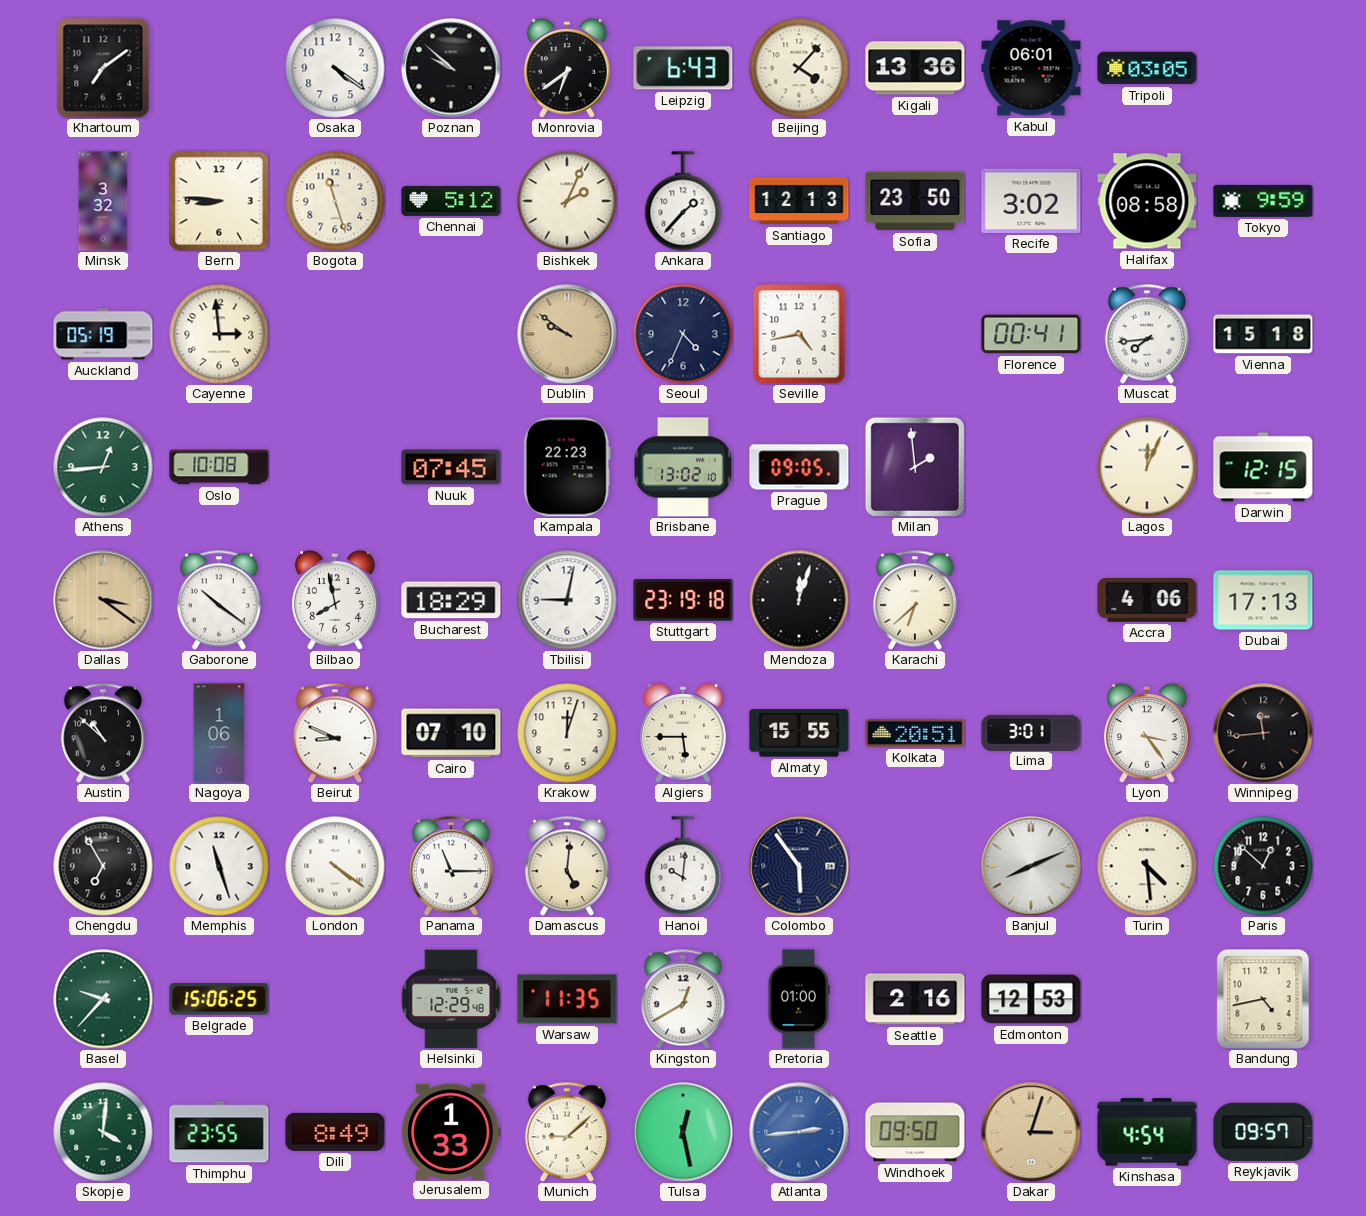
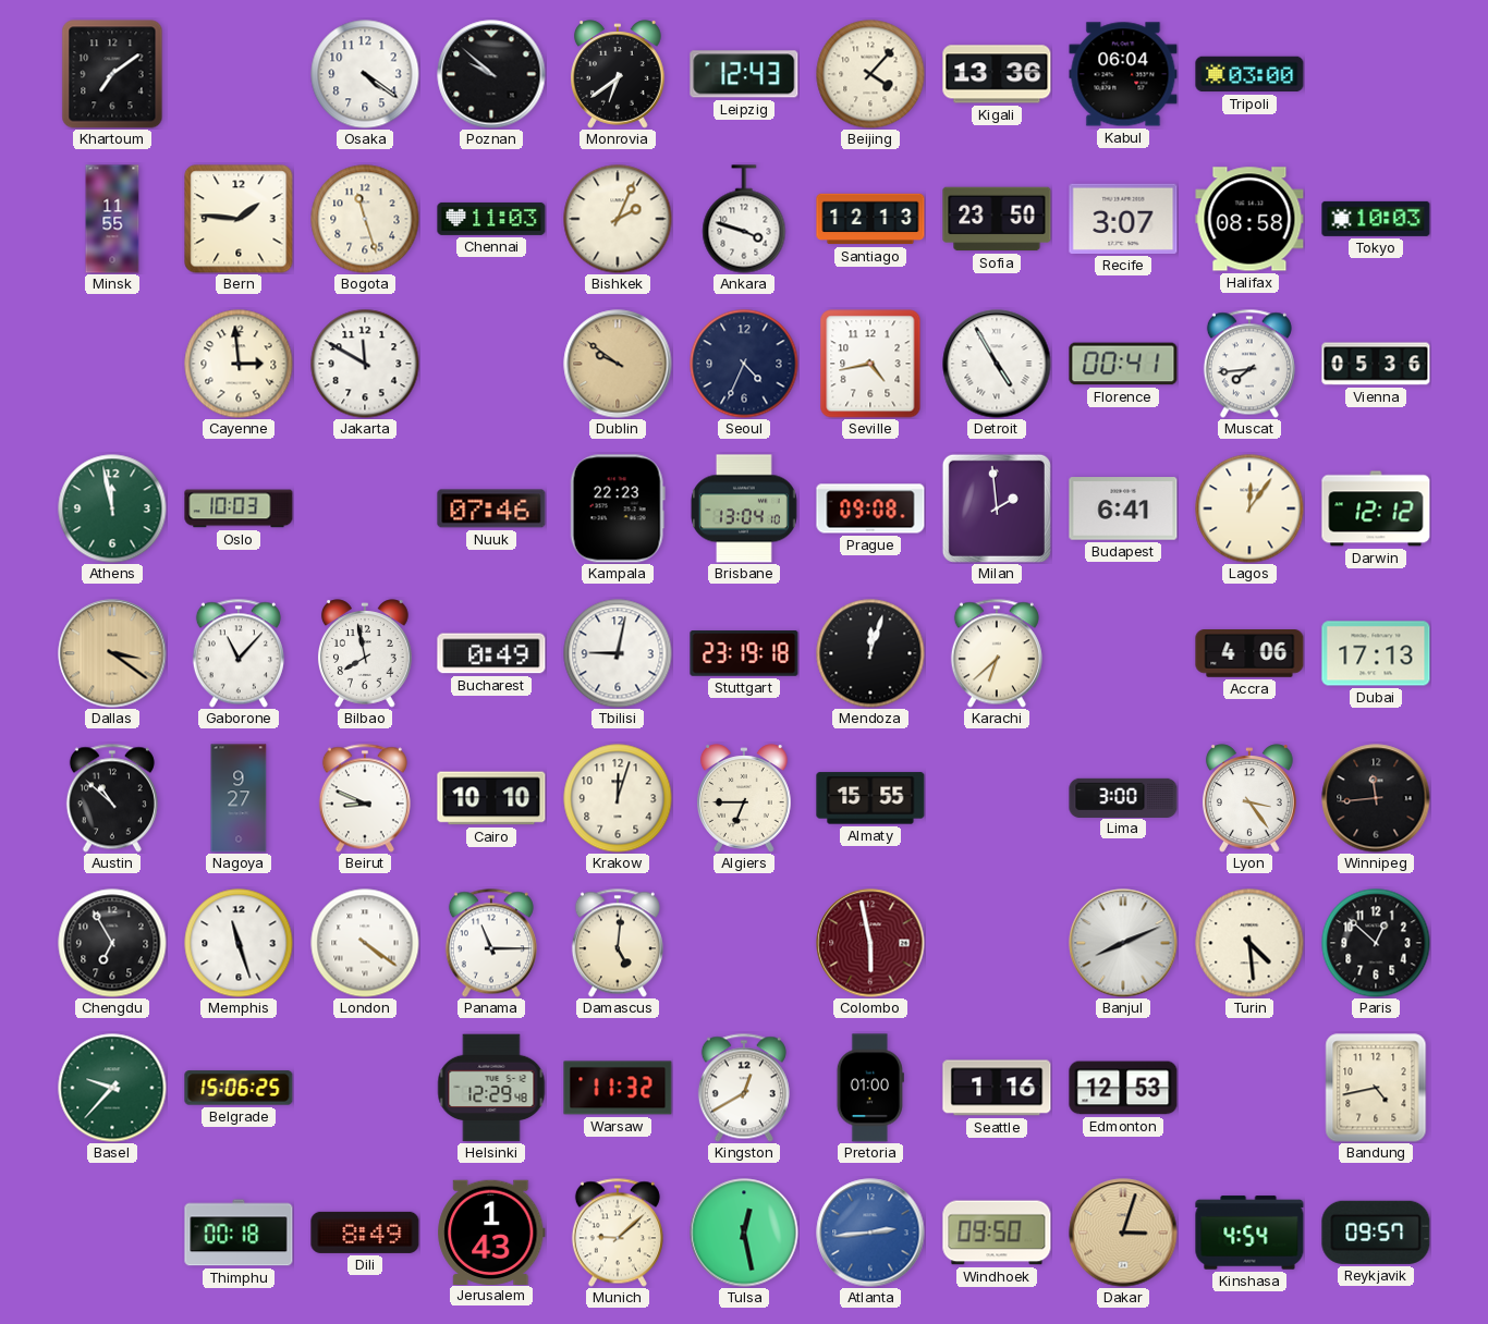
Leipzig: 6:43 -> 12:43
Kabul: 06:01 -> 06:04
Tripoli: 03:05 -> 03:00
Minsk: 3:32 -> 11:55
Bern: 8:46 -> 1:46
Chennai: 5:12 -> 11:03
Ankara: 1:37 -> 3:48
Recife: 3:02 -> 3:07
Tokyo: 9:59 -> 10:03
Auckland: 05:19 -> none
Jakarta: none -> 11:50
Detroit: none -> 4:55
Vienna: 15:18 -> 05:36
Athens: 12:44 -> 11:58
Oslo: 10:08 -> 10:03
Nuuk: 07:45 -> 07:46
Brisbane: 13:02 -> 13:04
Prague: 09:05 -> 09:08
Budapest: none -> 6:41
Lagos: 12:04 -> 12:06
Darwin: 12:15 -> 12:12
Gaborone: 10:21 -> 11:07
Bucharest: 18:29 -> 0:49
Nagoya: 1:06 -> 9:27
Cairo: 07:10 -> 10:10
Algiers: 5:45 -> 6:45
Kolkata: 20:51 -> none
Lima: 3:01 -> 3:00
Hanoi: 10:01 -> none
Colombo: 5:54 -> 5:58
Colombo dial: navy -> burgundy
Warsaw: 11:35 -> 11:32
Seattle: 2:16 -> 1:16
Skopje: 4:01 -> none
Thimphu: 23:55 -> 00:18
Jerusalem: 1:33 -> 1:43
